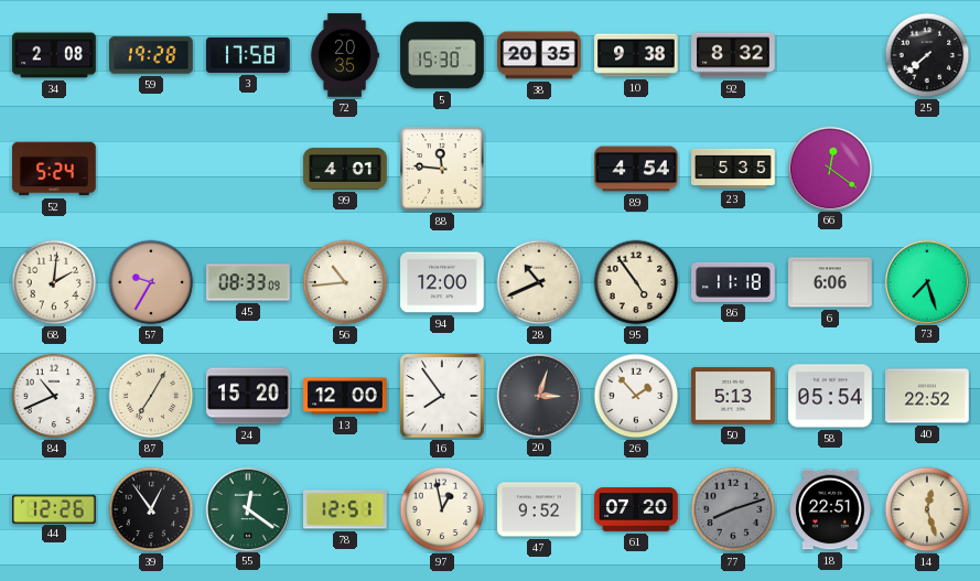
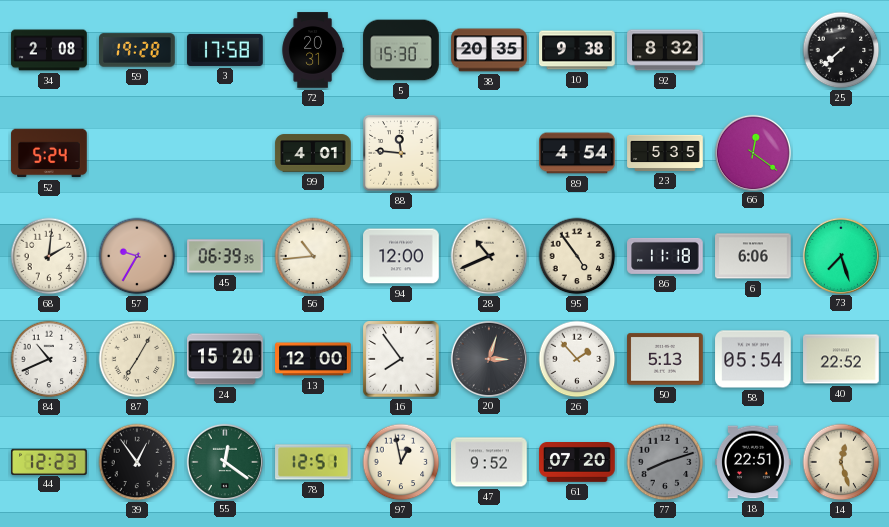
72: 20:35 -> 20:31
45: 08:33 -> 06:39
44: 12:26 -> 12:23
